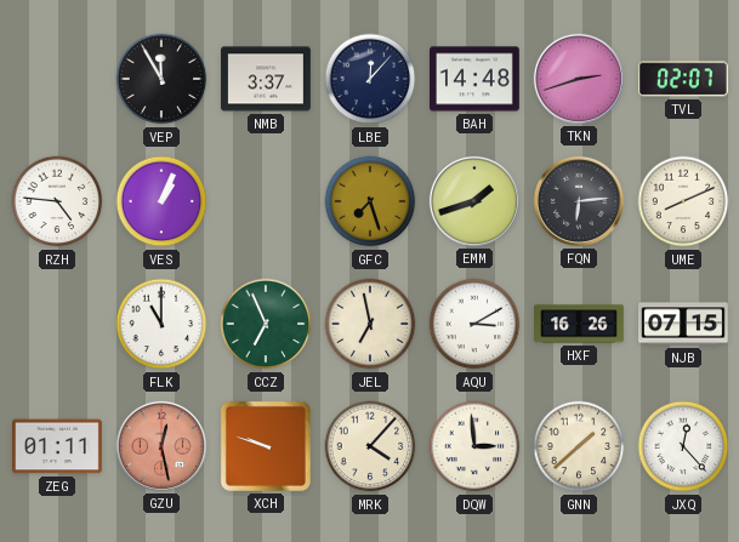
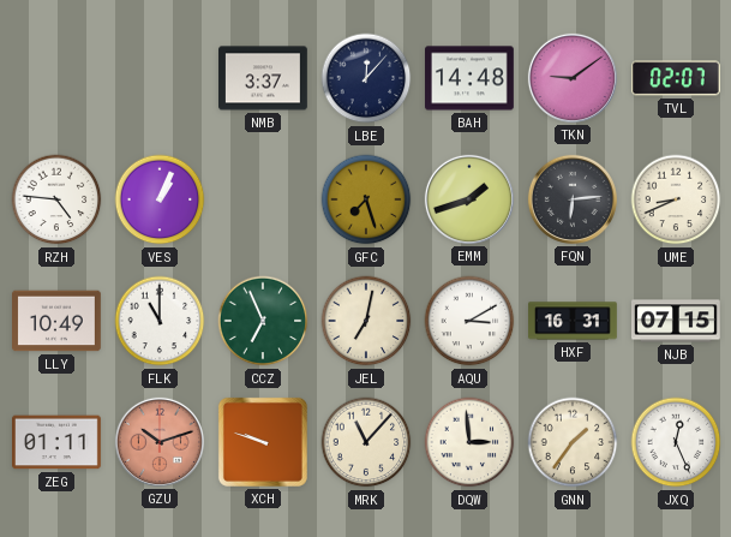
VEP: 11:55 -> none
TKN: 2:42 -> 9:09
UME: 8:11 -> 8:41
LLY: none -> 10:49
JEL: 6:58 -> 7:02
HXF: 16:26 -> 16:31
GZU: 12:28 -> 10:12
MRK: 4:07 -> 11:07
GNN: 1:38 -> 1:36
JXQ: 12:23 -> 12:26
